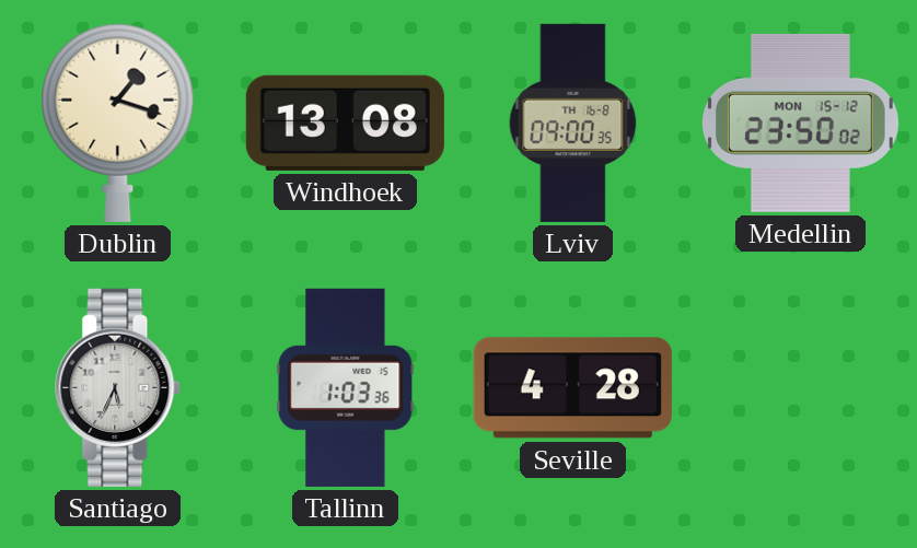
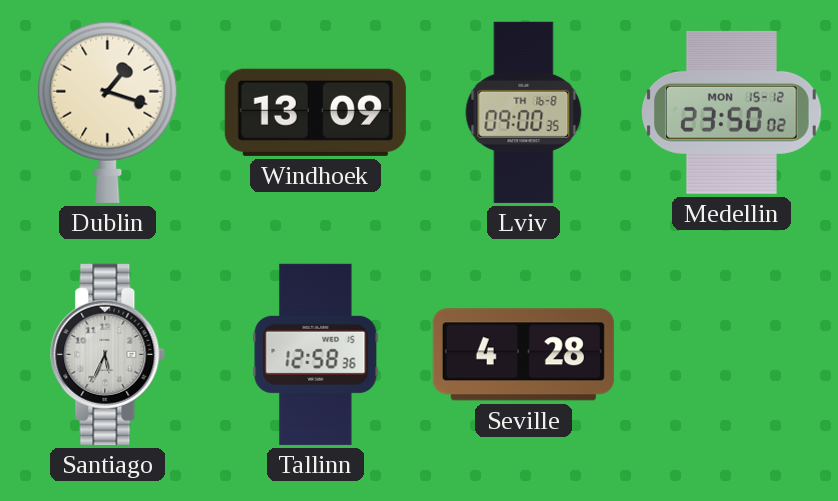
Windhoek: 13:08 -> 13:09
Tallinn: 1:03 -> 12:58
